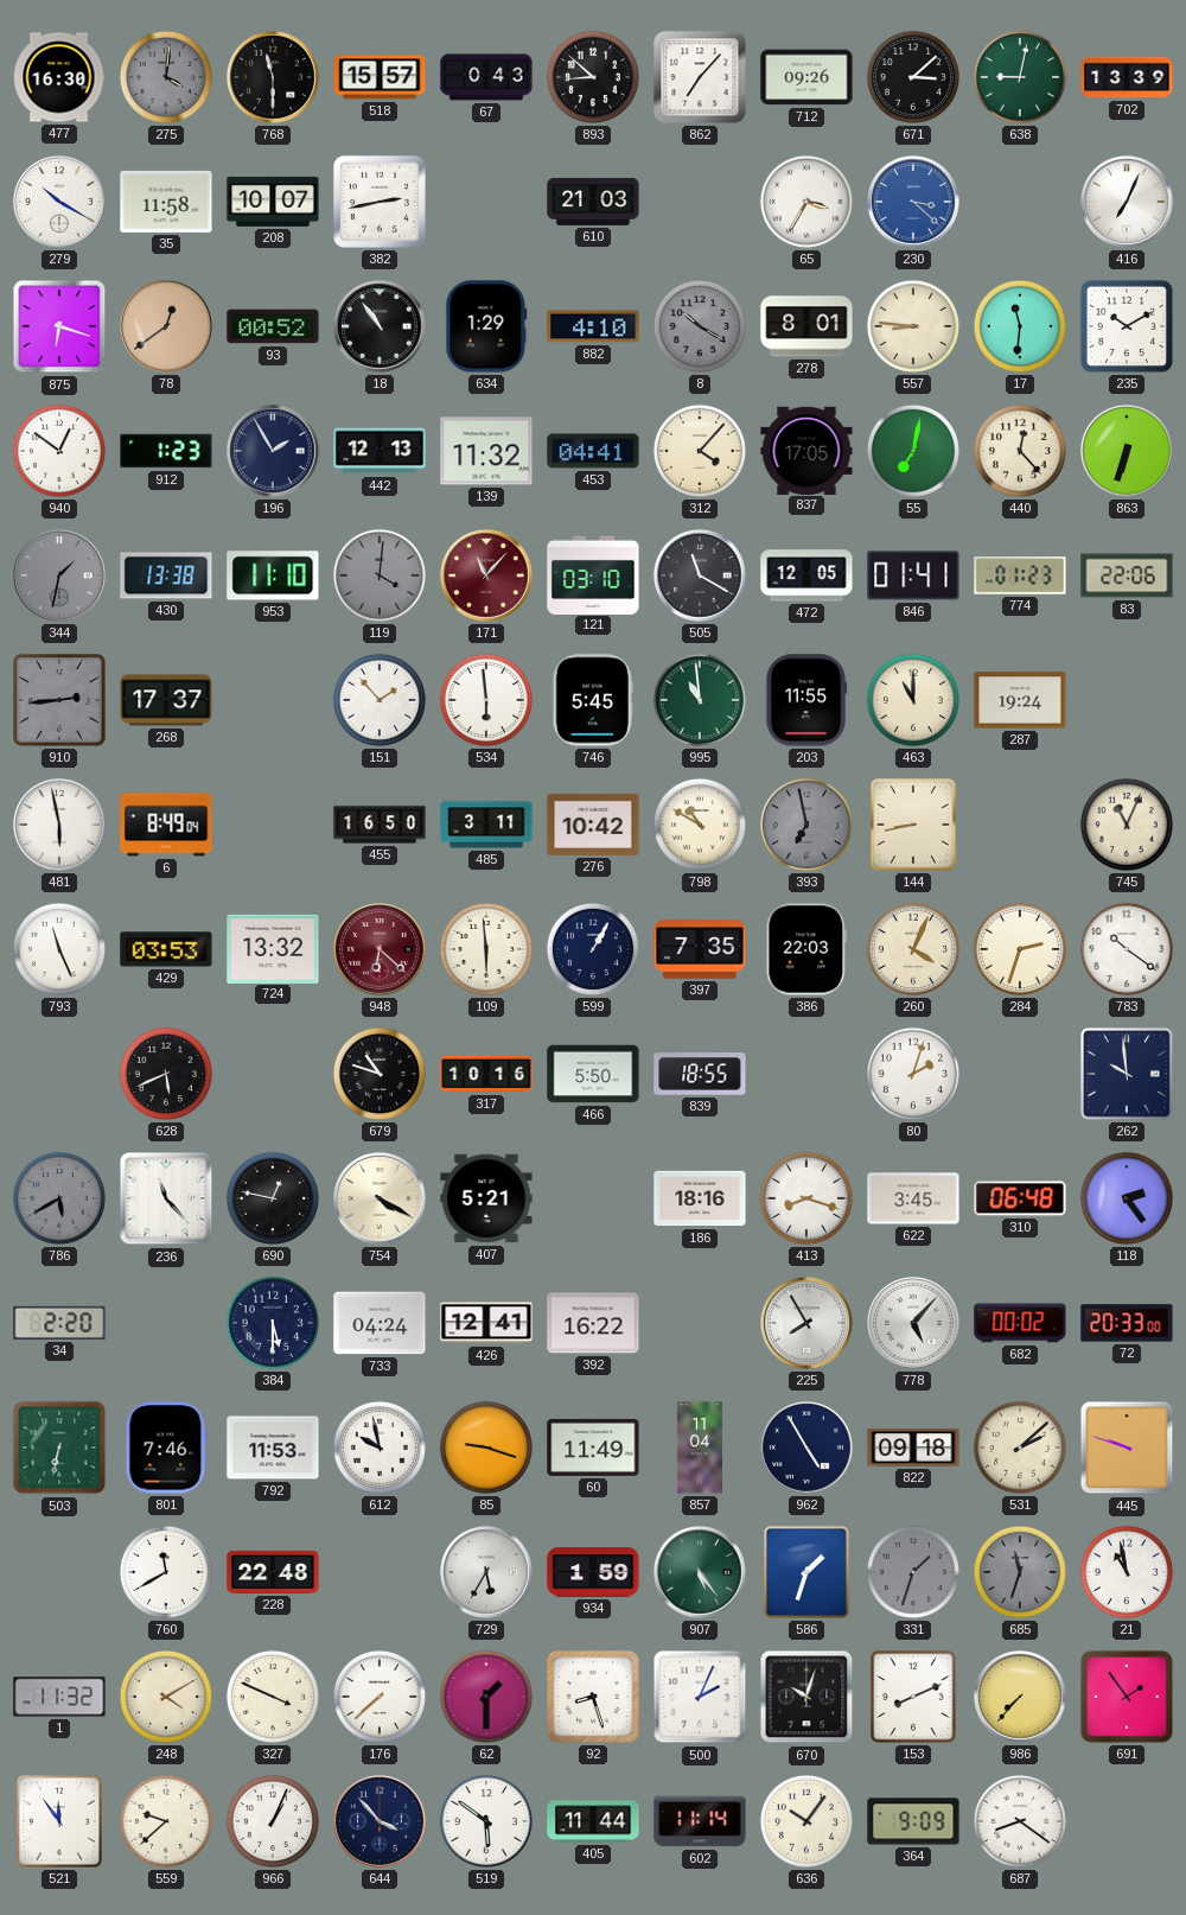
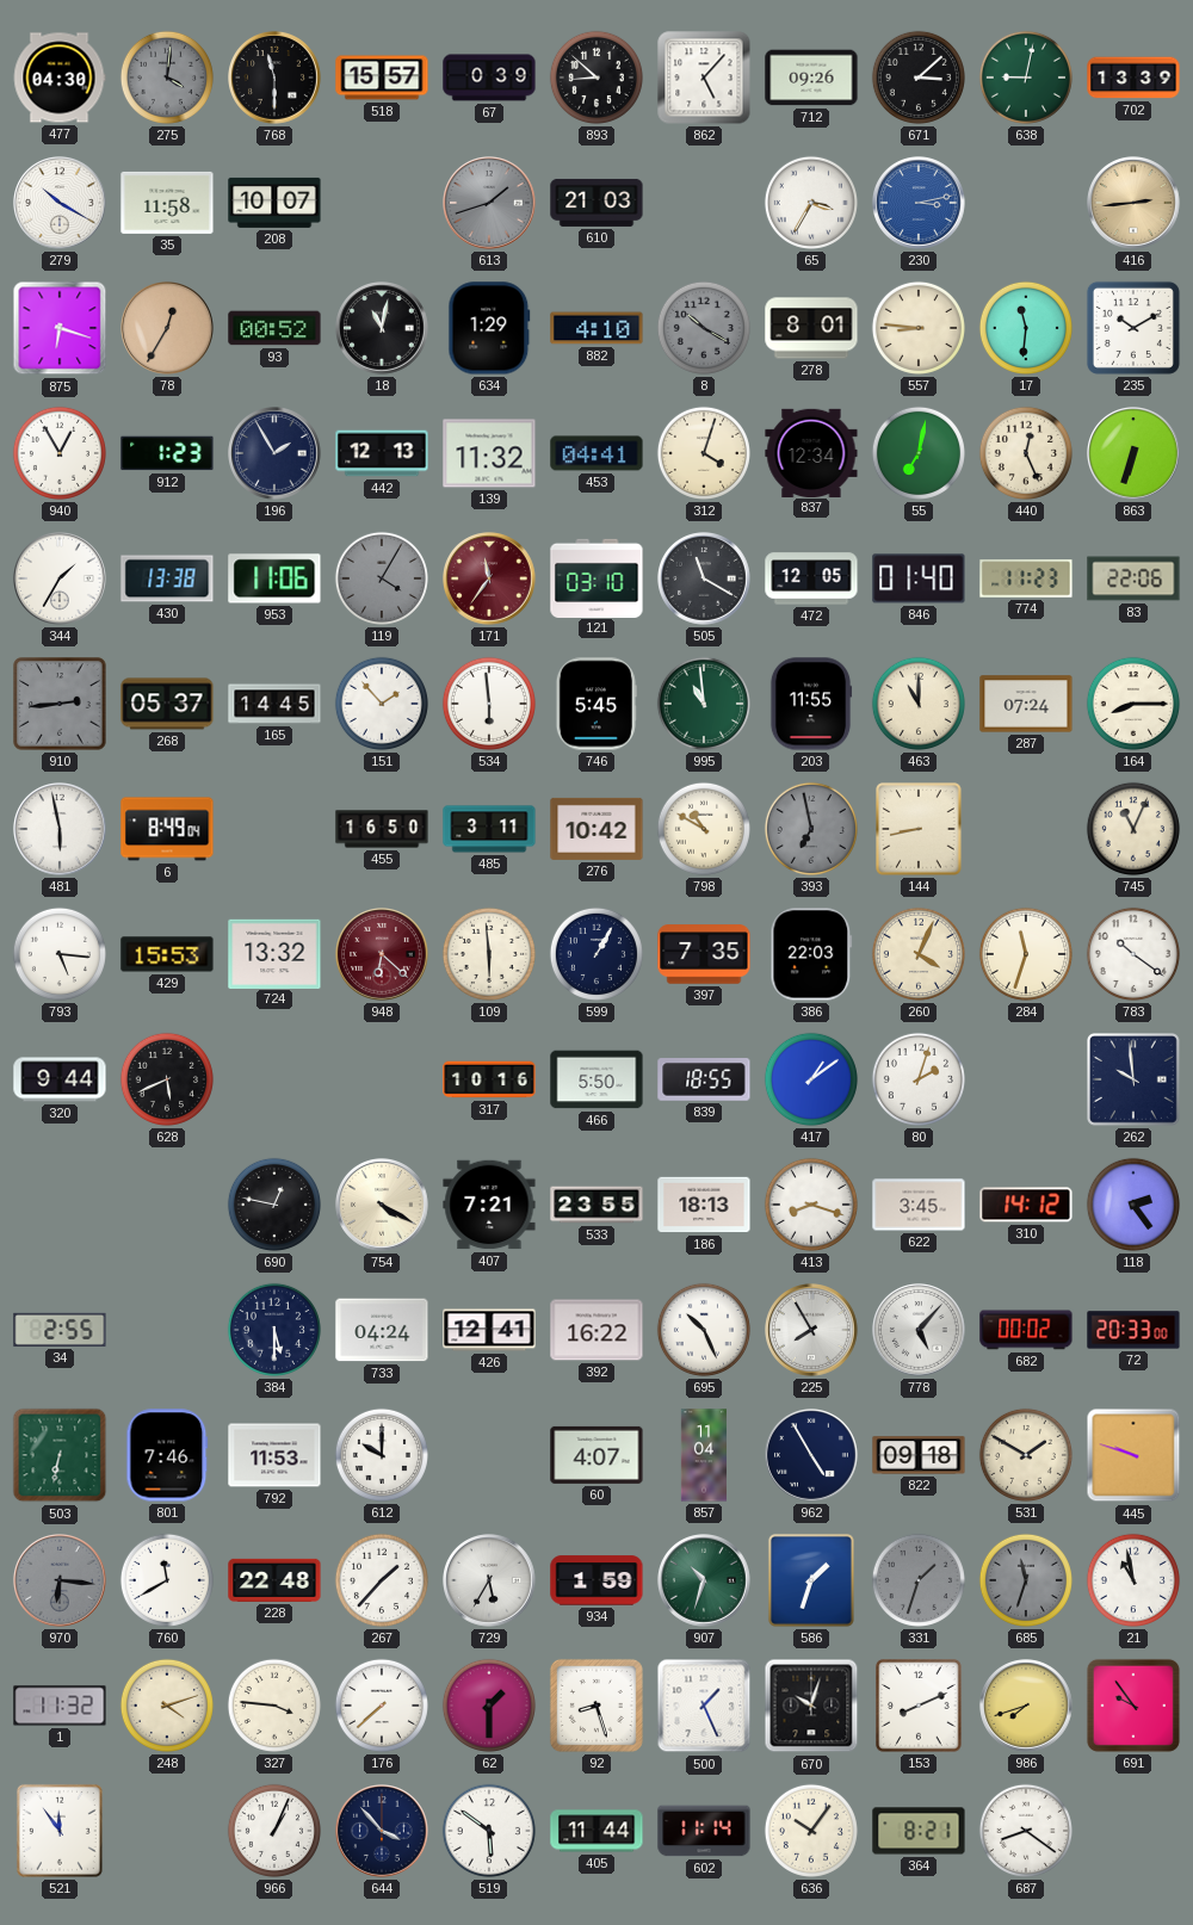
477: 16:30 -> 04:30
67: 0:43 -> 0:39
862: 7:07 -> 5:07
382: 2:43 -> none
613: none -> 1:42
230: 3:22 -> 3:13
416: 7:04 -> 2:44
416 dial: white -> champagne
78: 12:39 -> 12:35
18: 10:54 -> 11:02
940: 12:51 -> 12:55
312: 4:07 -> 4:03
837: 17:05 -> 12:34
440: 12:23 -> 12:26
344: 1:32 -> 1:35
344 dial: grey -> white
953: 11:10 -> 11:06
119: 4:01 -> 4:05
171: 11:07 -> 11:36
846: 01:41 -> 01:40
774: 01:23 -> 11:23
268: 17:37 -> 05:37
165: none -> 14:45
287: 19:24 -> 07:24
164: none -> 8:15
793: 11:26 -> 5:16
429: 03:53 -> 15:53
284: 2:33 -> 11:33
320: none -> 9:44
679: 10:48 -> none
417: none -> 1:09
786: 5:40 -> none
236: 11:23 -> none
407: 5:21 -> 7:21
533: none -> 23:55
186: 18:16 -> 18:13
310: 06:48 -> 14:12
34: 2:20 -> 2:55
695: none -> 10:26
612: 9:58 -> 10:00
85: 9:18 -> none
60: 11:49 -> 4:07
531: 2:08 -> 1:50
970: none -> 6:16
267: none -> 1:37
907: 5:24 -> 10:33
248: 4:10 -> 4:12
327: 3:49 -> 3:46
500: 2:04 -> 1:26
986: 7:37 -> 7:42
691: 1:54 -> 9:54
559: 9:38 -> none
364: 9:09 -> 8:21
